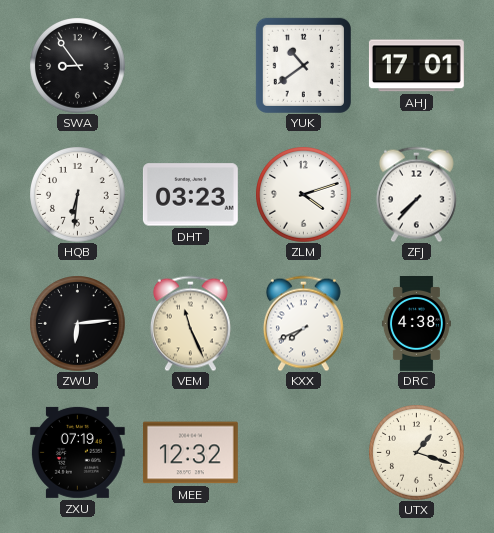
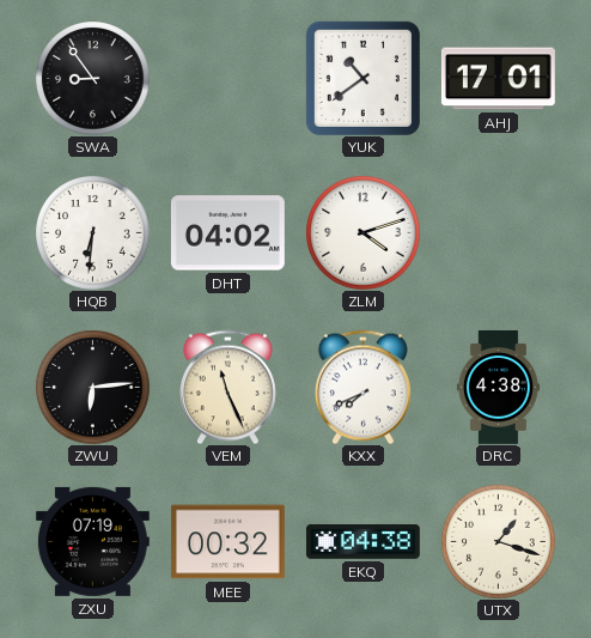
DHT: 03:23 -> 04:02
ZFJ: 7:37 -> none
MEE: 12:32 -> 00:32
EKQ: none -> 04:38
